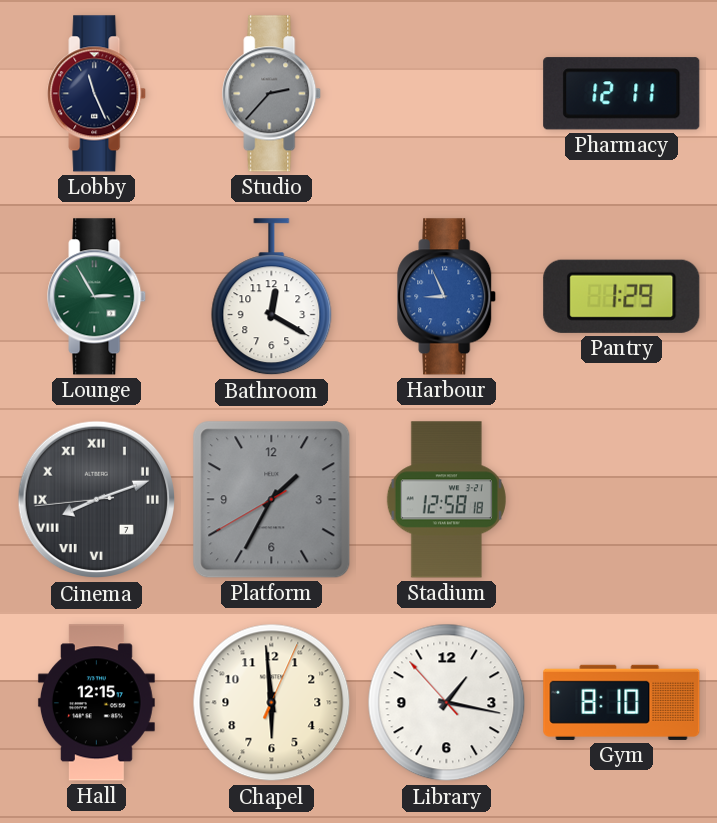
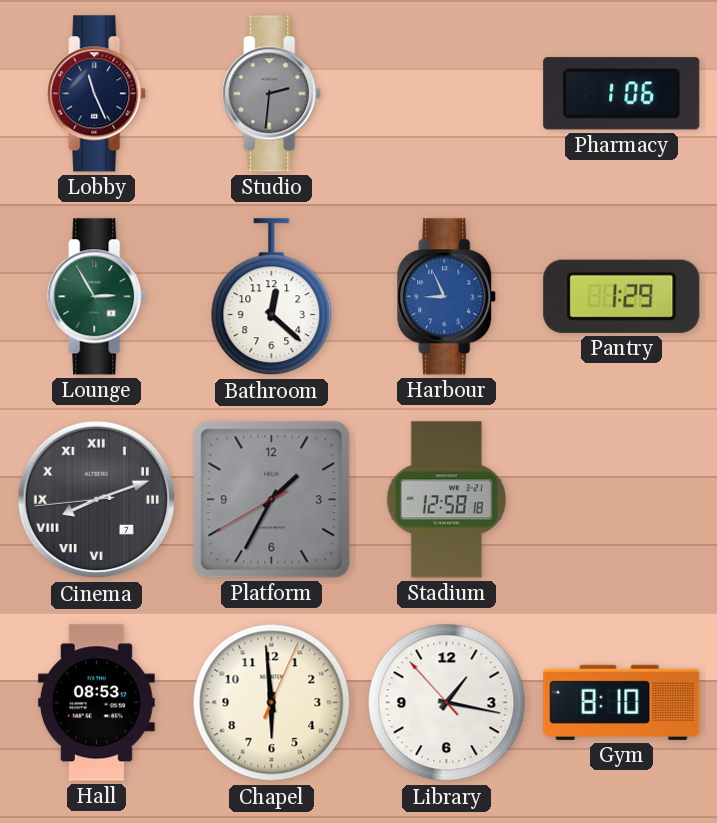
Studio: 2:37 -> 2:31
Pharmacy: 12:11 -> 1:06
Bathroom: 12:20 -> 12:22
Hall: 12:15 -> 08:53
